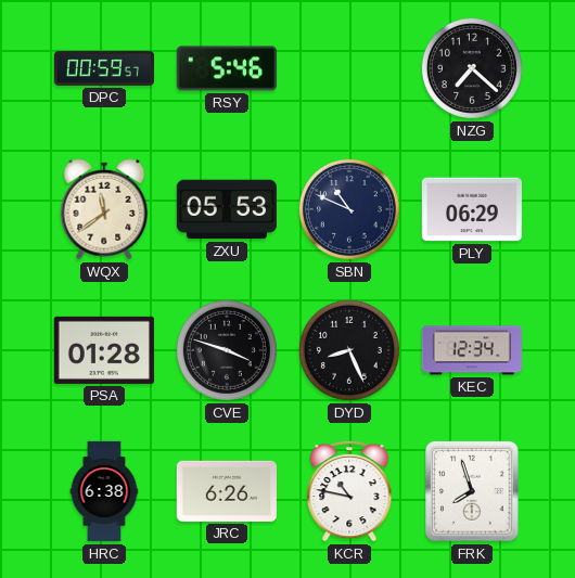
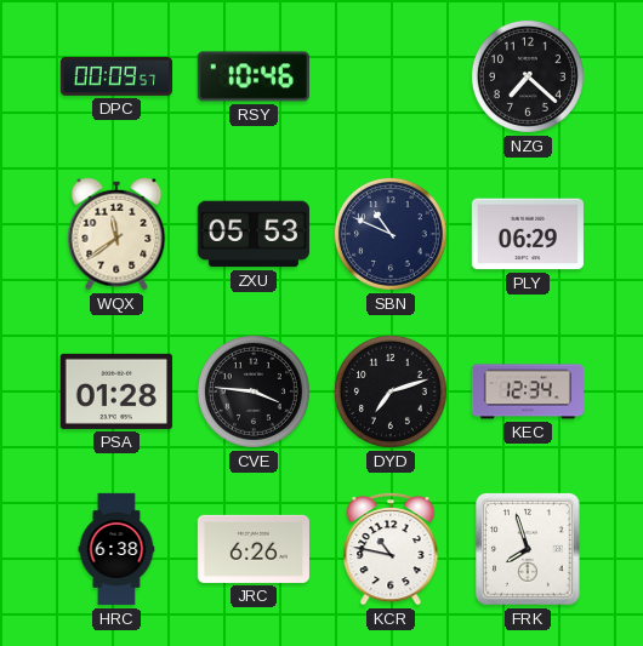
DPC: 00:59 -> 00:09
RSY: 5:46 -> 10:46
CVE: 3:48 -> 3:46
DYD: 8:26 -> 7:12
